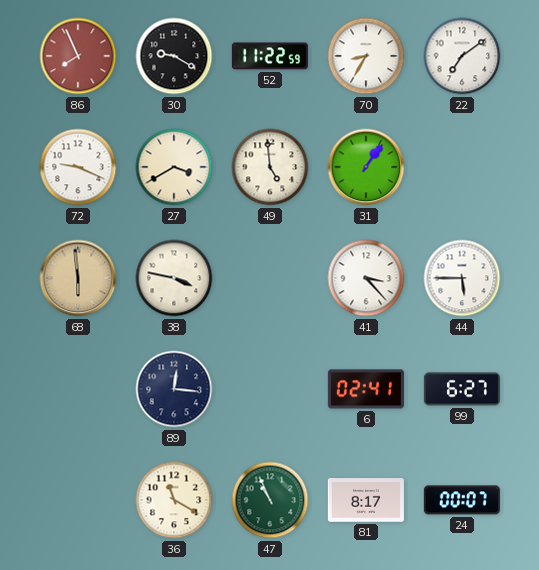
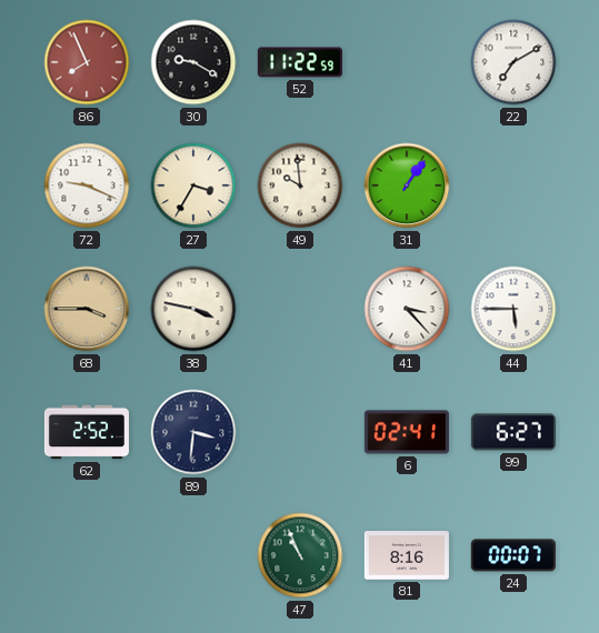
70: 8:35 -> none
22: 7:09 -> 7:10
27: 3:40 -> 3:35
49: 4:59 -> 9:59
68: 5:59 -> 3:45
62: none -> 2:52
89: 12:16 -> 3:31
36: 11:20 -> none
81: 8:17 -> 8:16
